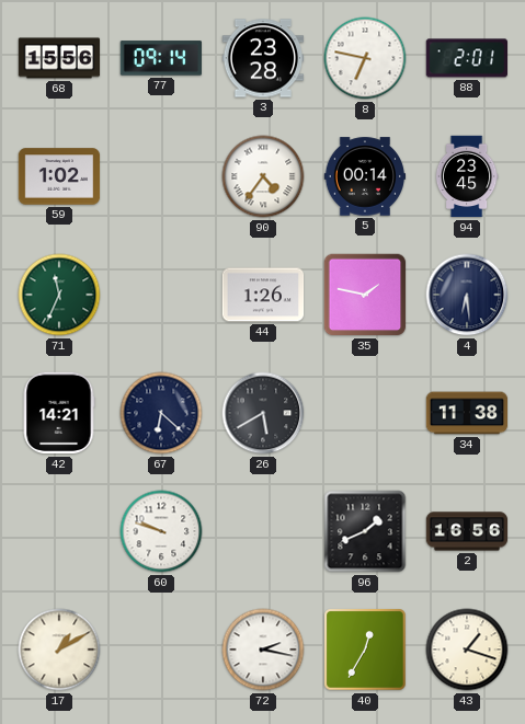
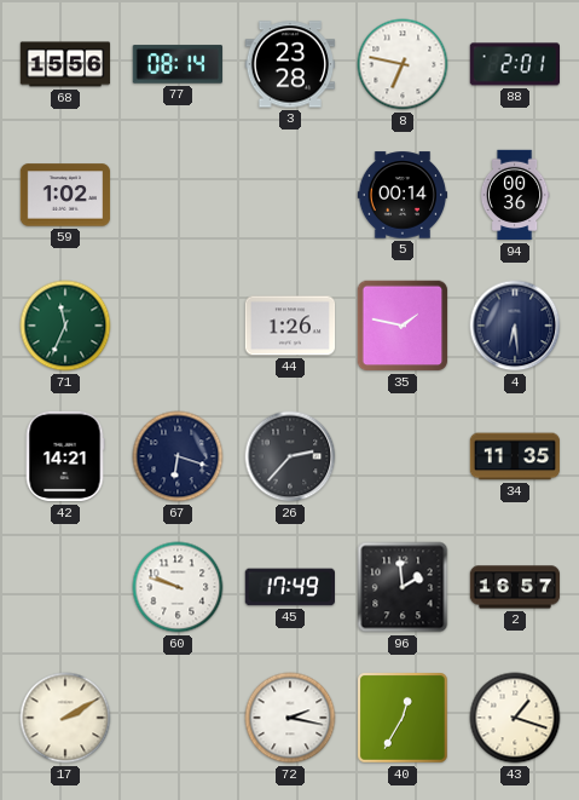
77: 09:14 -> 08:14
90: 4:36 -> none
94: 23:45 -> 00:36
67: 6:22 -> 6:18
26: 5:40 -> 2:37
34: 11:38 -> 11:35
45: none -> 17:49
96: 1:41 -> 1:59
2: 16:56 -> 16:57
17: 1:10 -> 2:10
